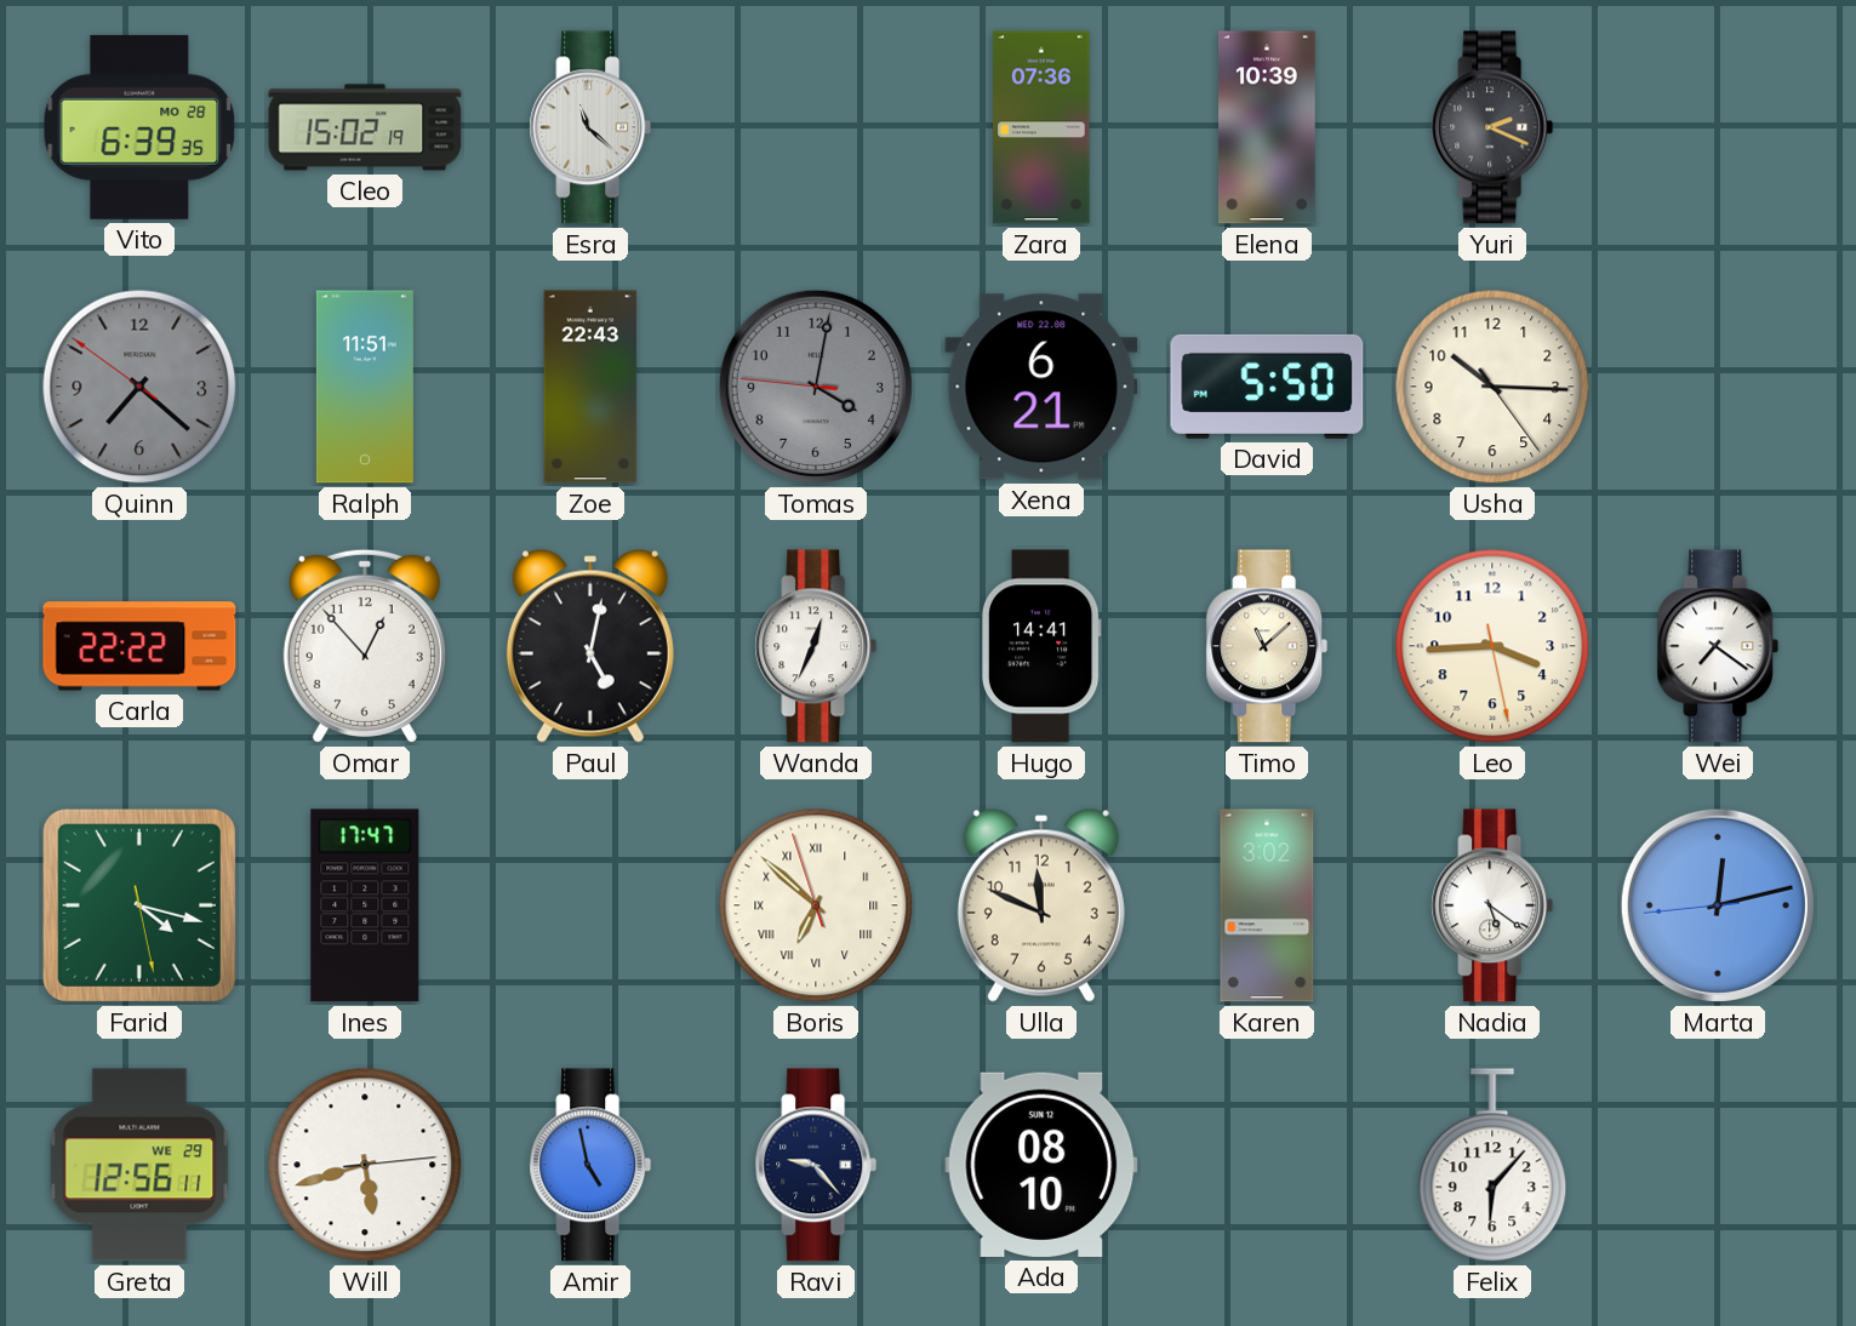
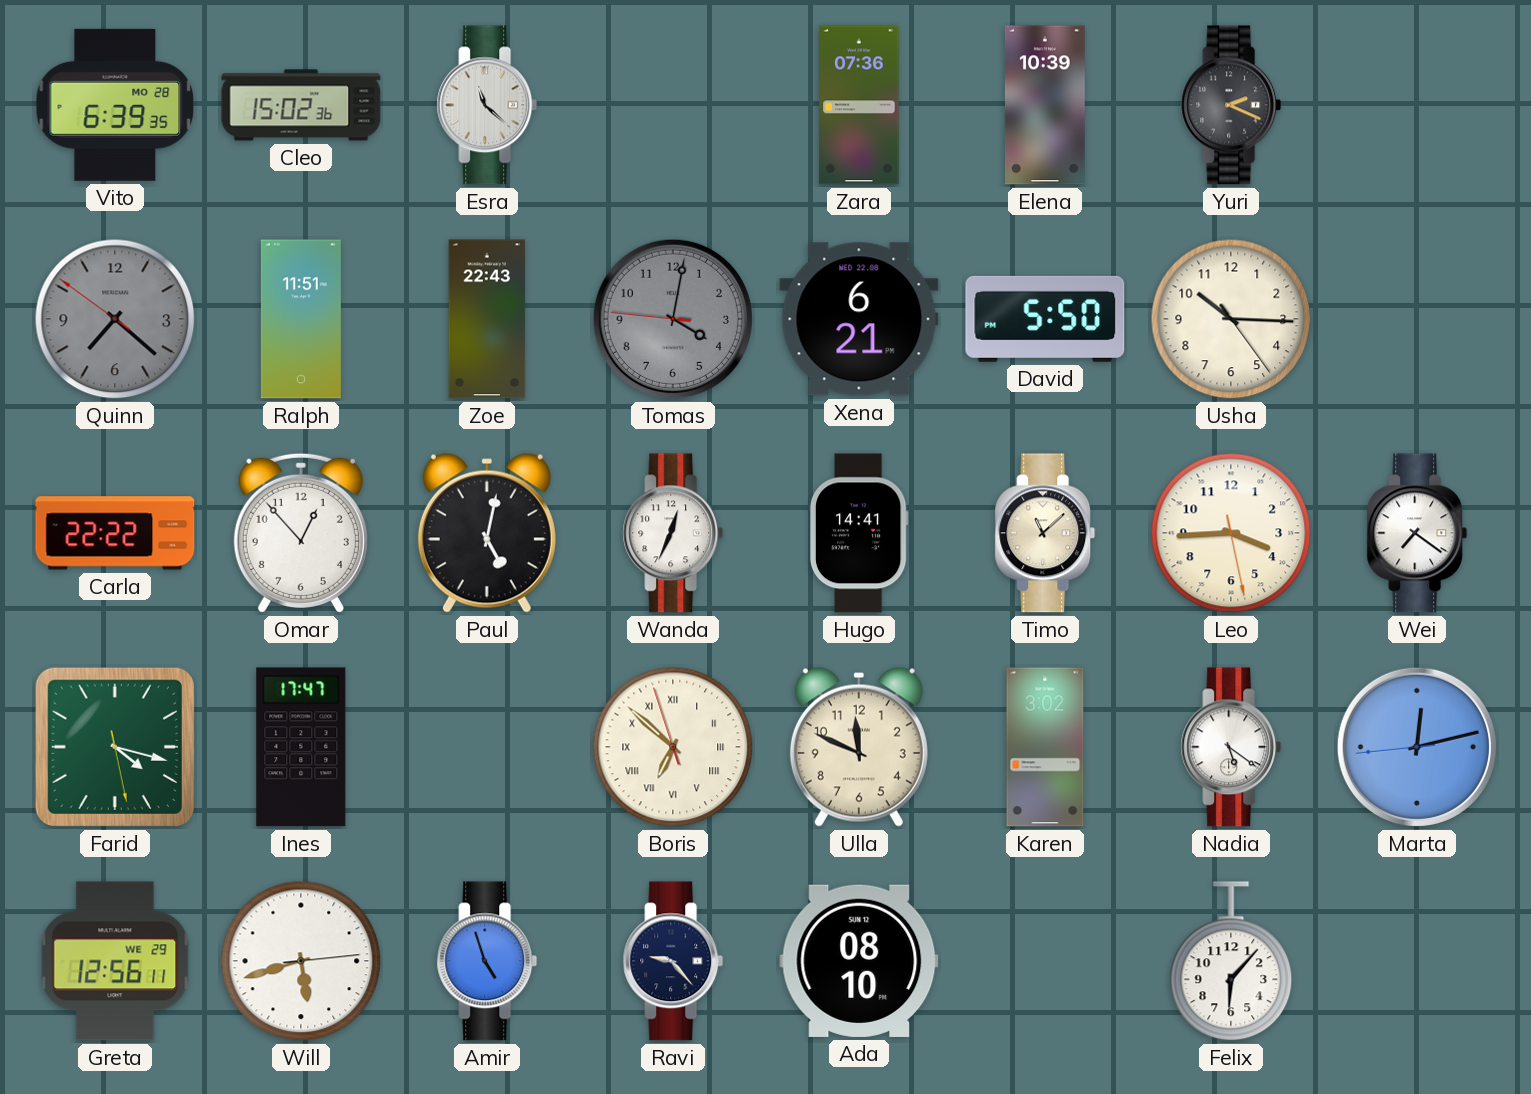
Cleo: 15:02:19 -> 15:02:36
Amir: 4:58 -> 4:57
